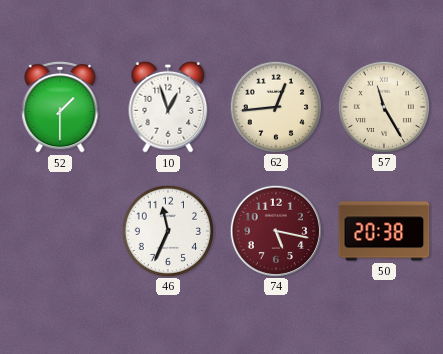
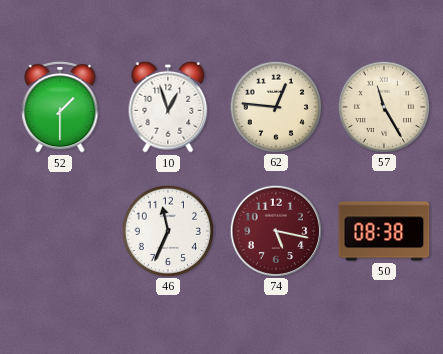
62: 12:44 -> 12:46
50: 20:38 -> 08:38
